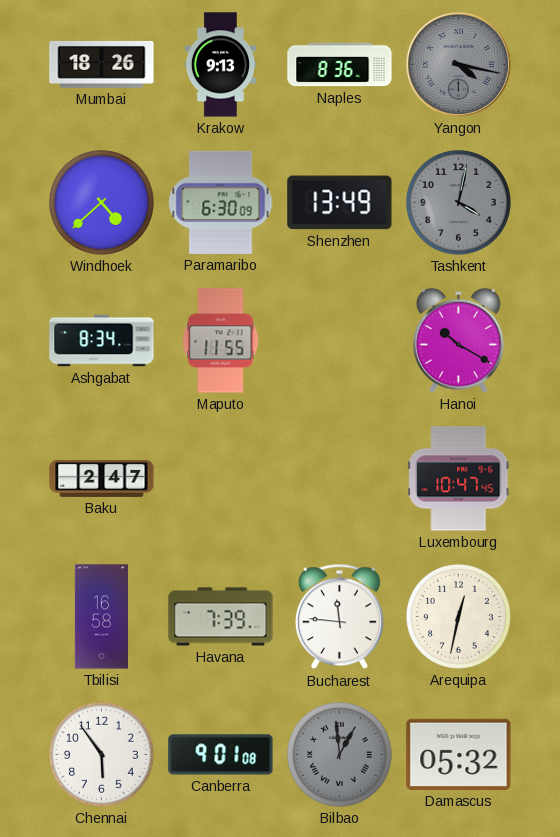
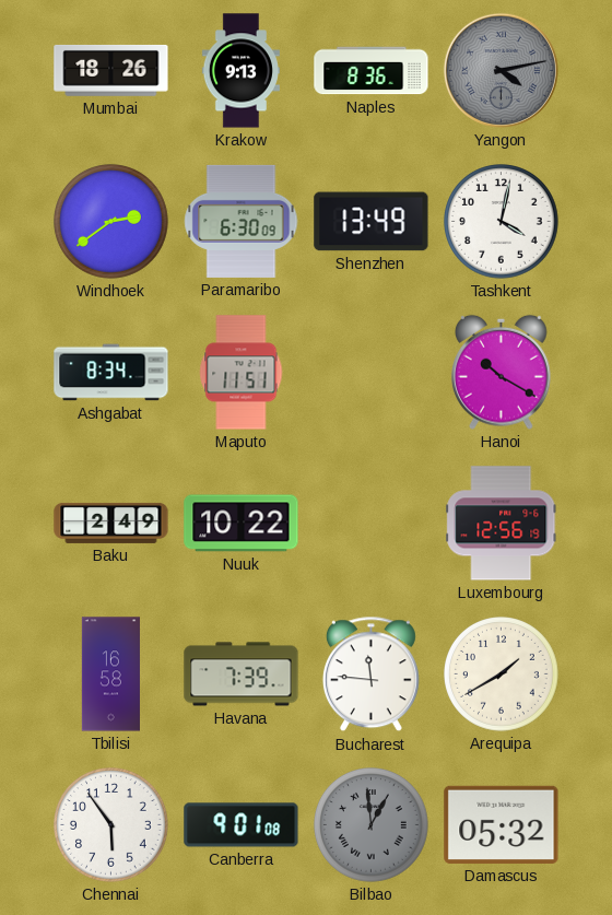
Yangon: 4:17 -> 4:13
Windhoek: 4:38 -> 2:39
Tashkent dial: grey -> white
Maputo: 11:55 -> 11:51
Baku: 2:47 -> 2:49
Nuuk: none -> 10:22
Luxembourg: 10:47 -> 12:56
Arequipa: 12:32 -> 1:40
